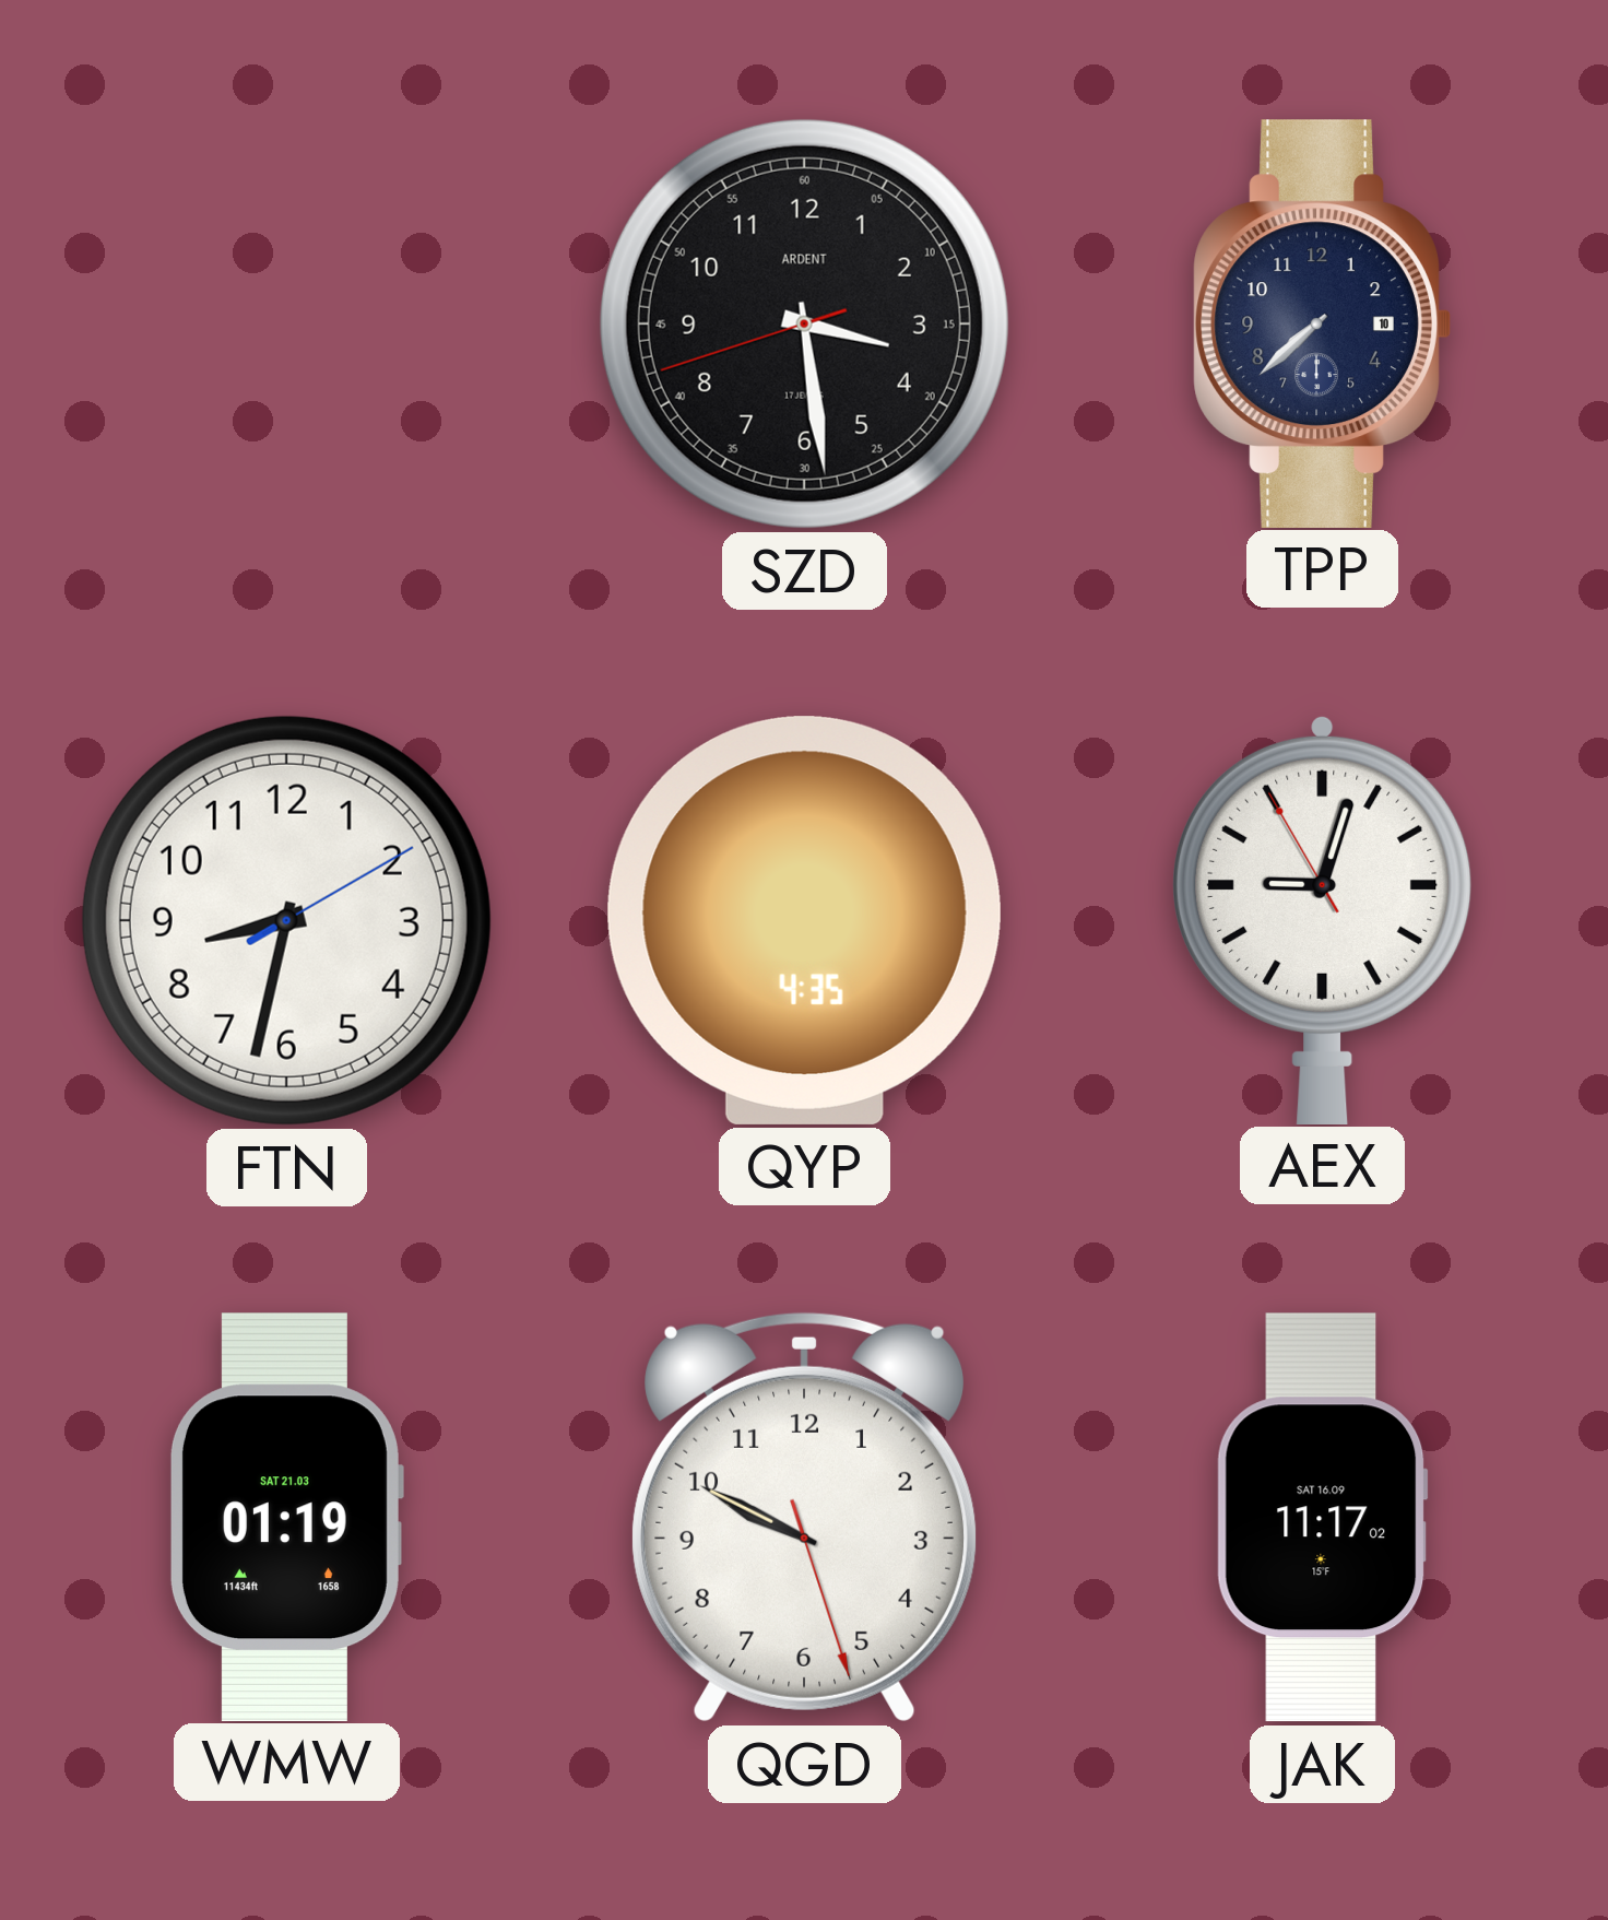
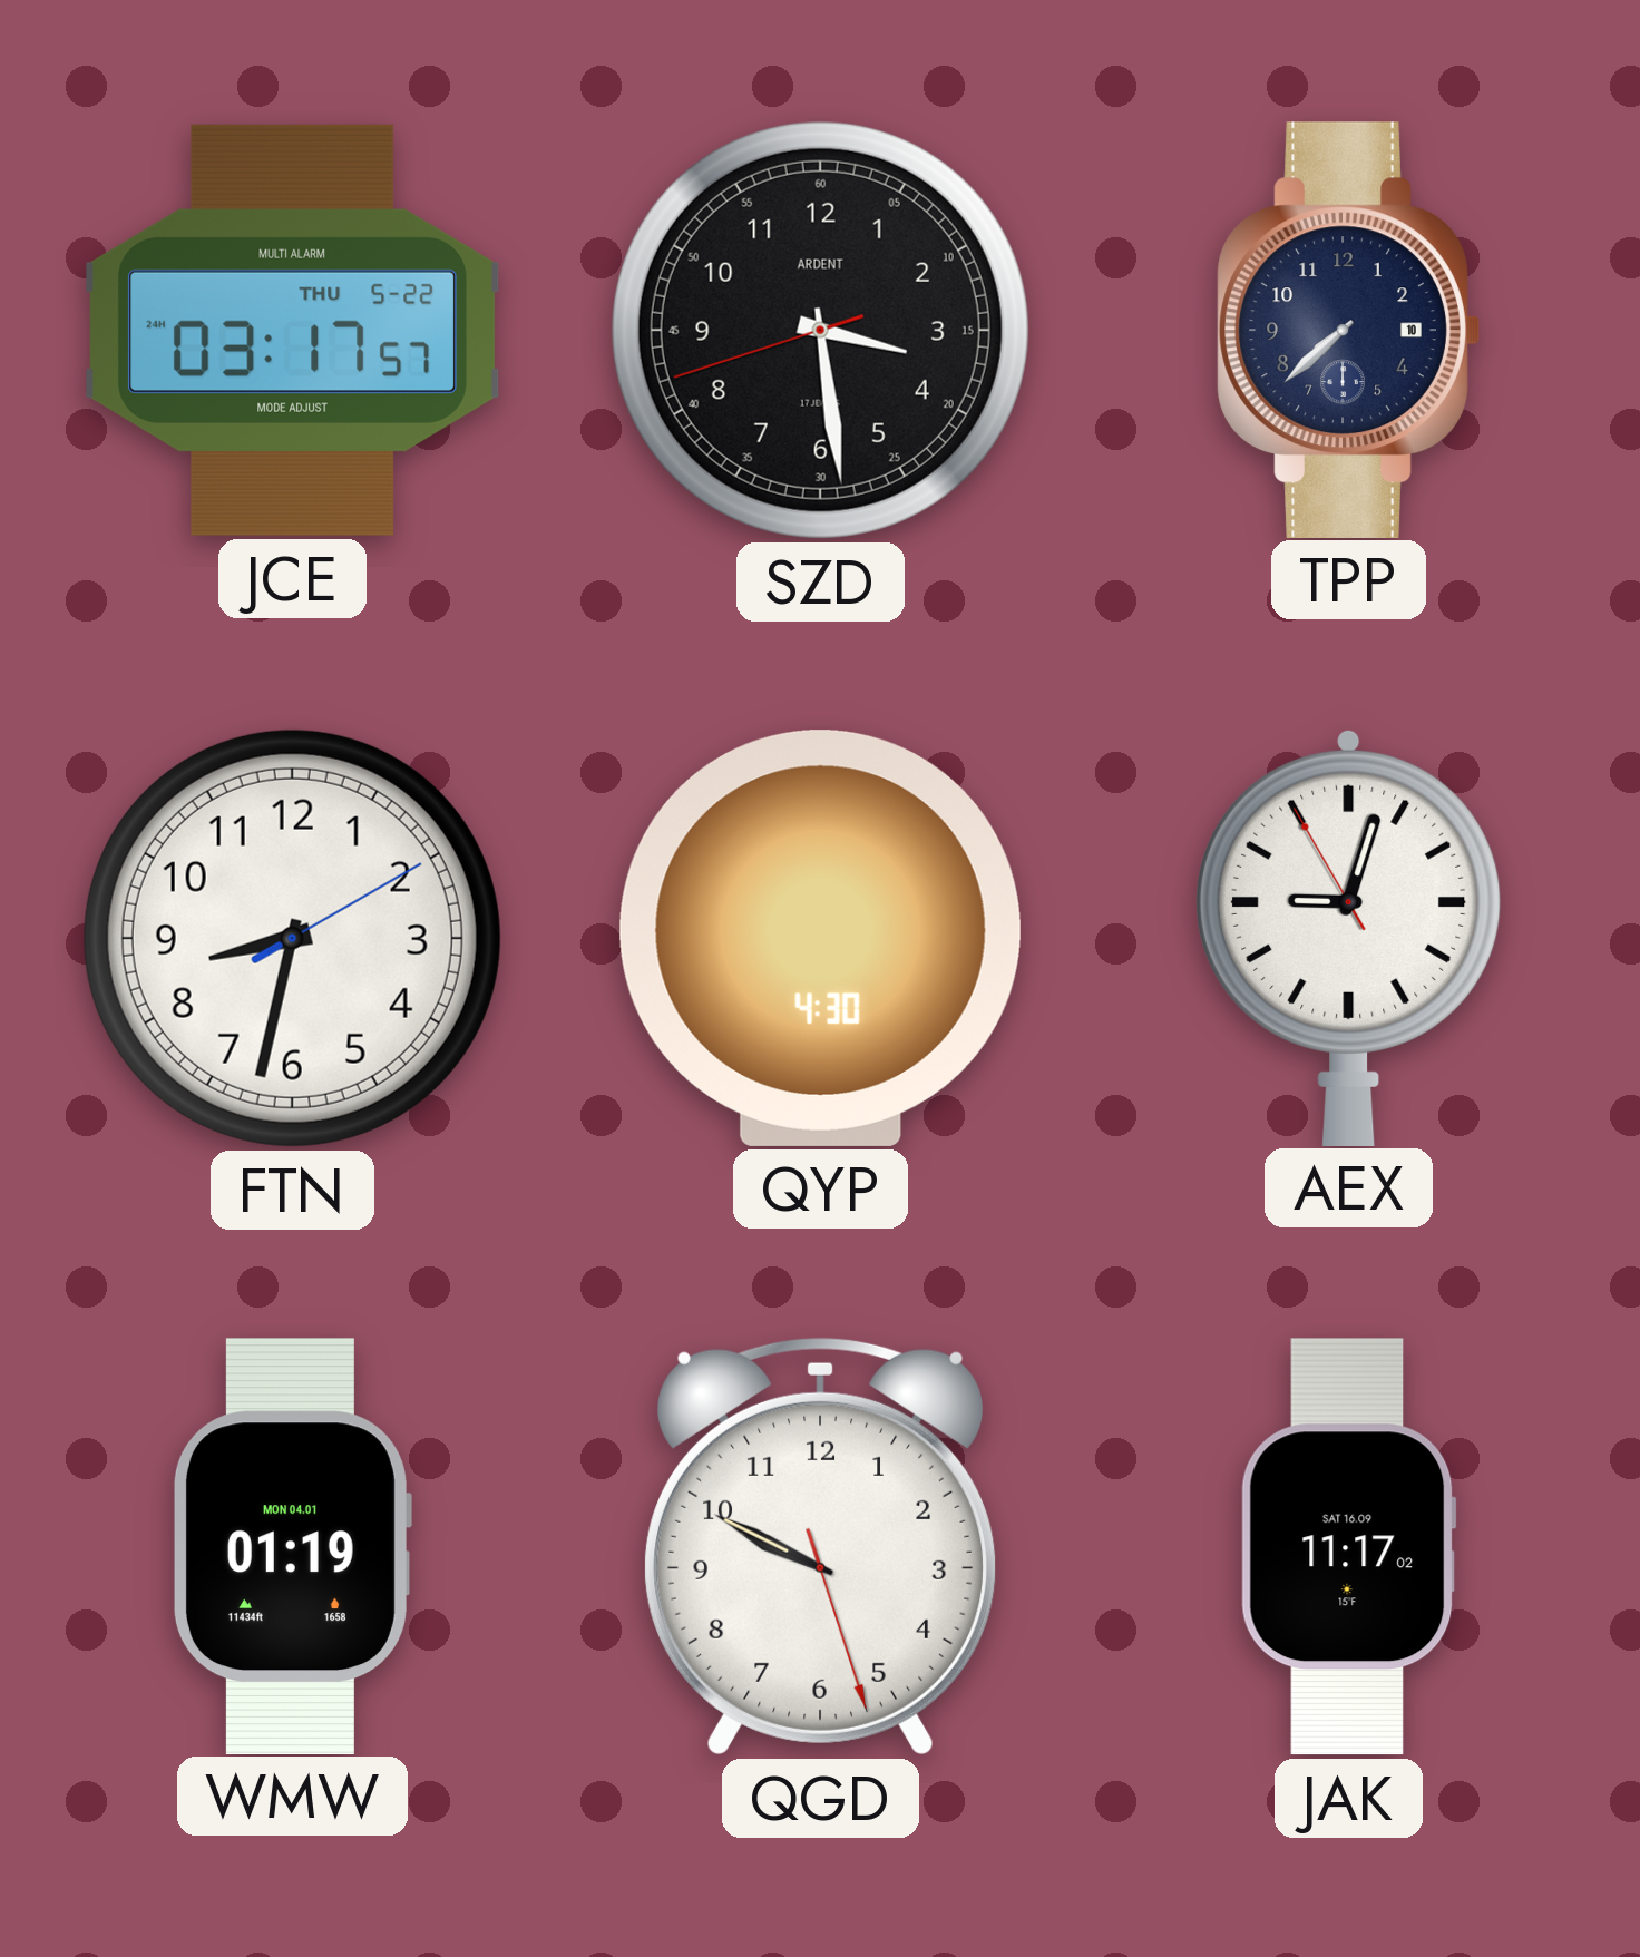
JCE: none -> 03:17
QYP: 4:35 -> 4:30
WMW date: SAT 21.03 -> MON 04.01
